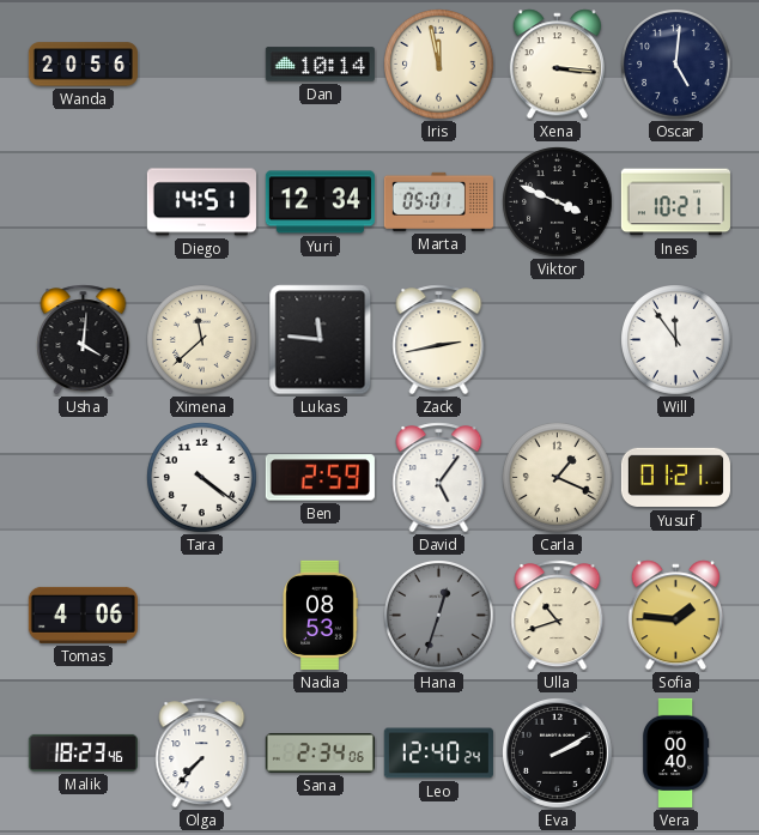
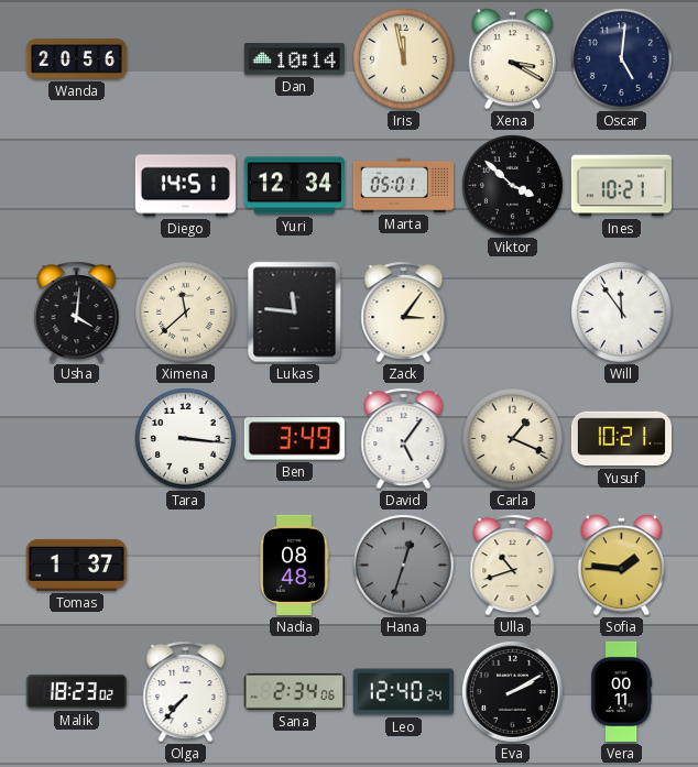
Xena: 3:16 -> 3:20
Viktor: 3:49 -> 3:52
Zack: 2:43 -> 3:06
Tara: 4:21 -> 3:16
Ben: 2:59 -> 3:49
Yusuf: 01:21 -> 10:21
Tomas: 4:06 -> 1:37
Nadia: 08:53 -> 08:48
Malik: 18:23:46 -> 18:23:02
Vera: 00:40 -> 00:11
